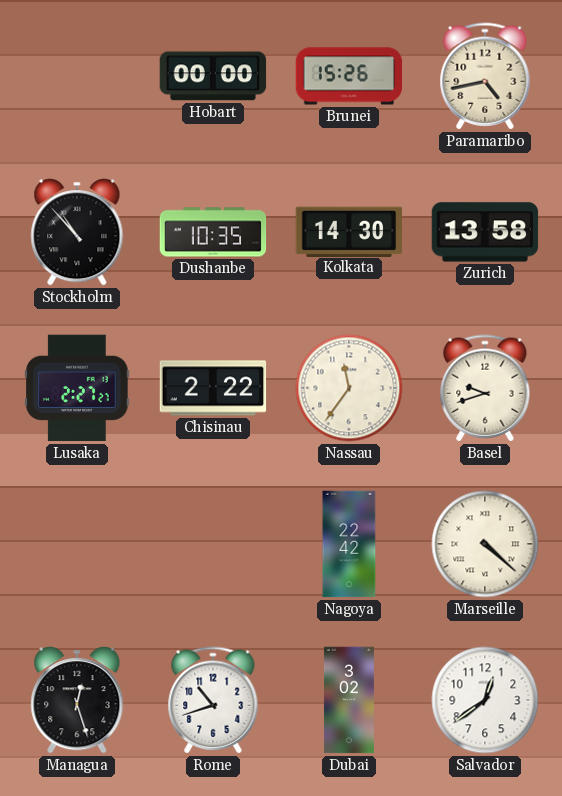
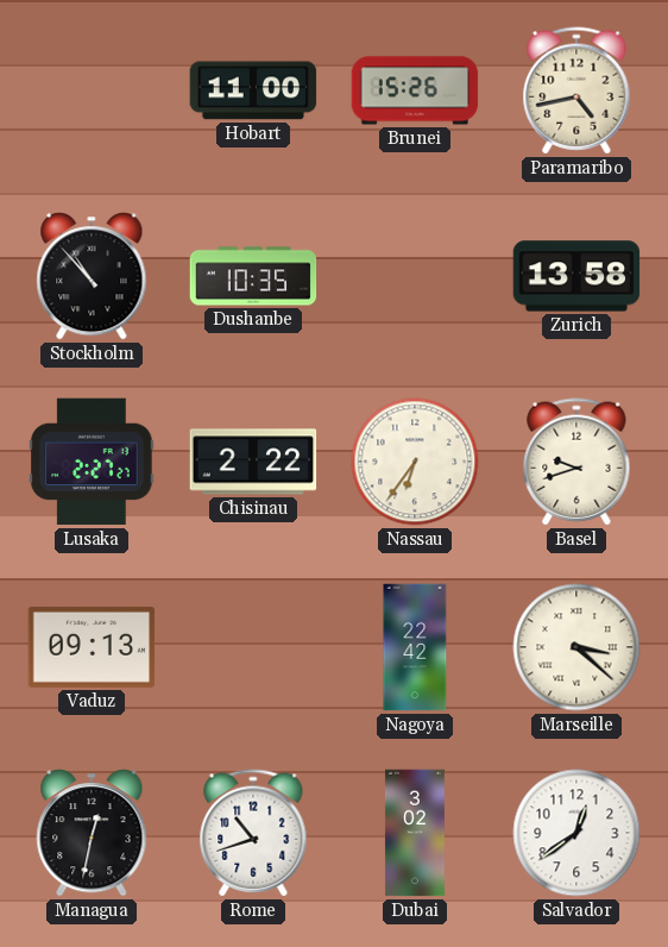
Hobart: 00:00 -> 11:00
Kolkata: 14:30 -> none
Nassau: 11:36 -> 6:36
Vaduz: none -> 09:13
Marseille: 4:22 -> 3:22
Managua: 12:27 -> 12:32
